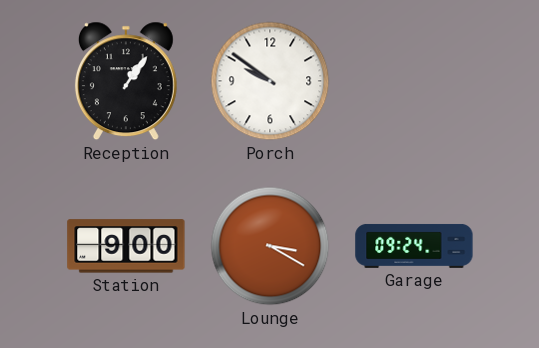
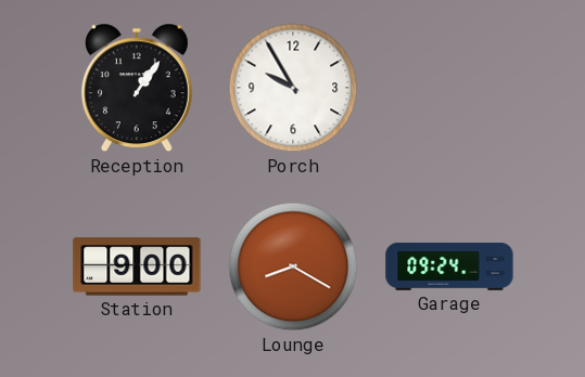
Porch: 9:51 -> 9:55
Lounge: 3:20 -> 8:20
